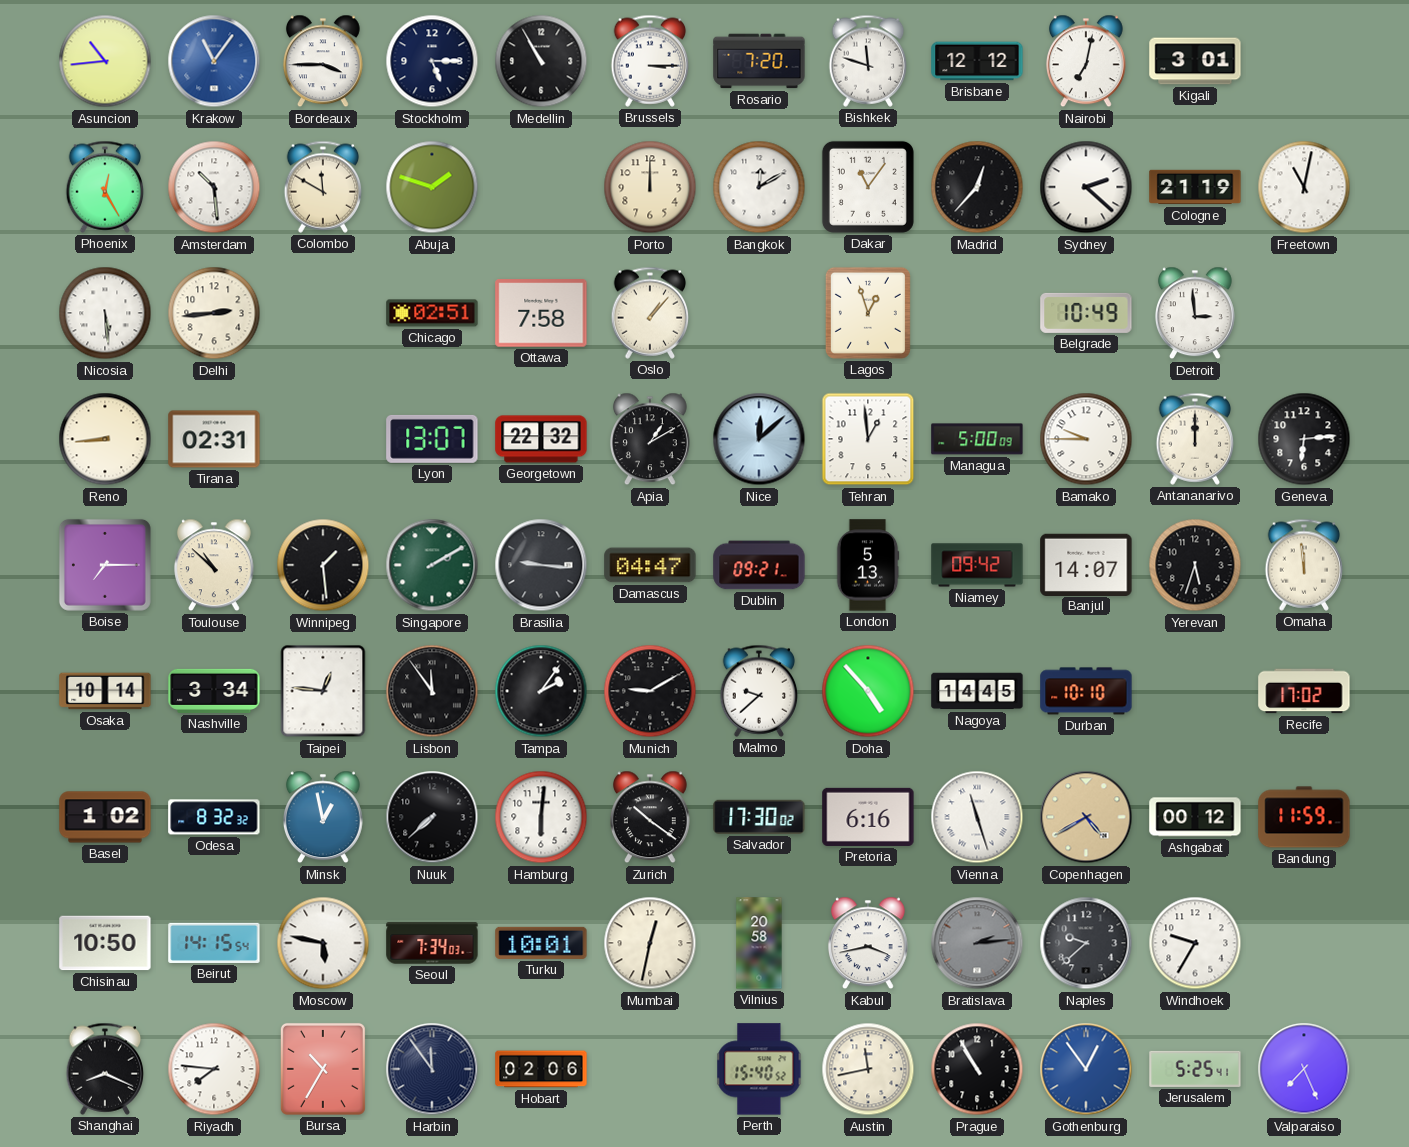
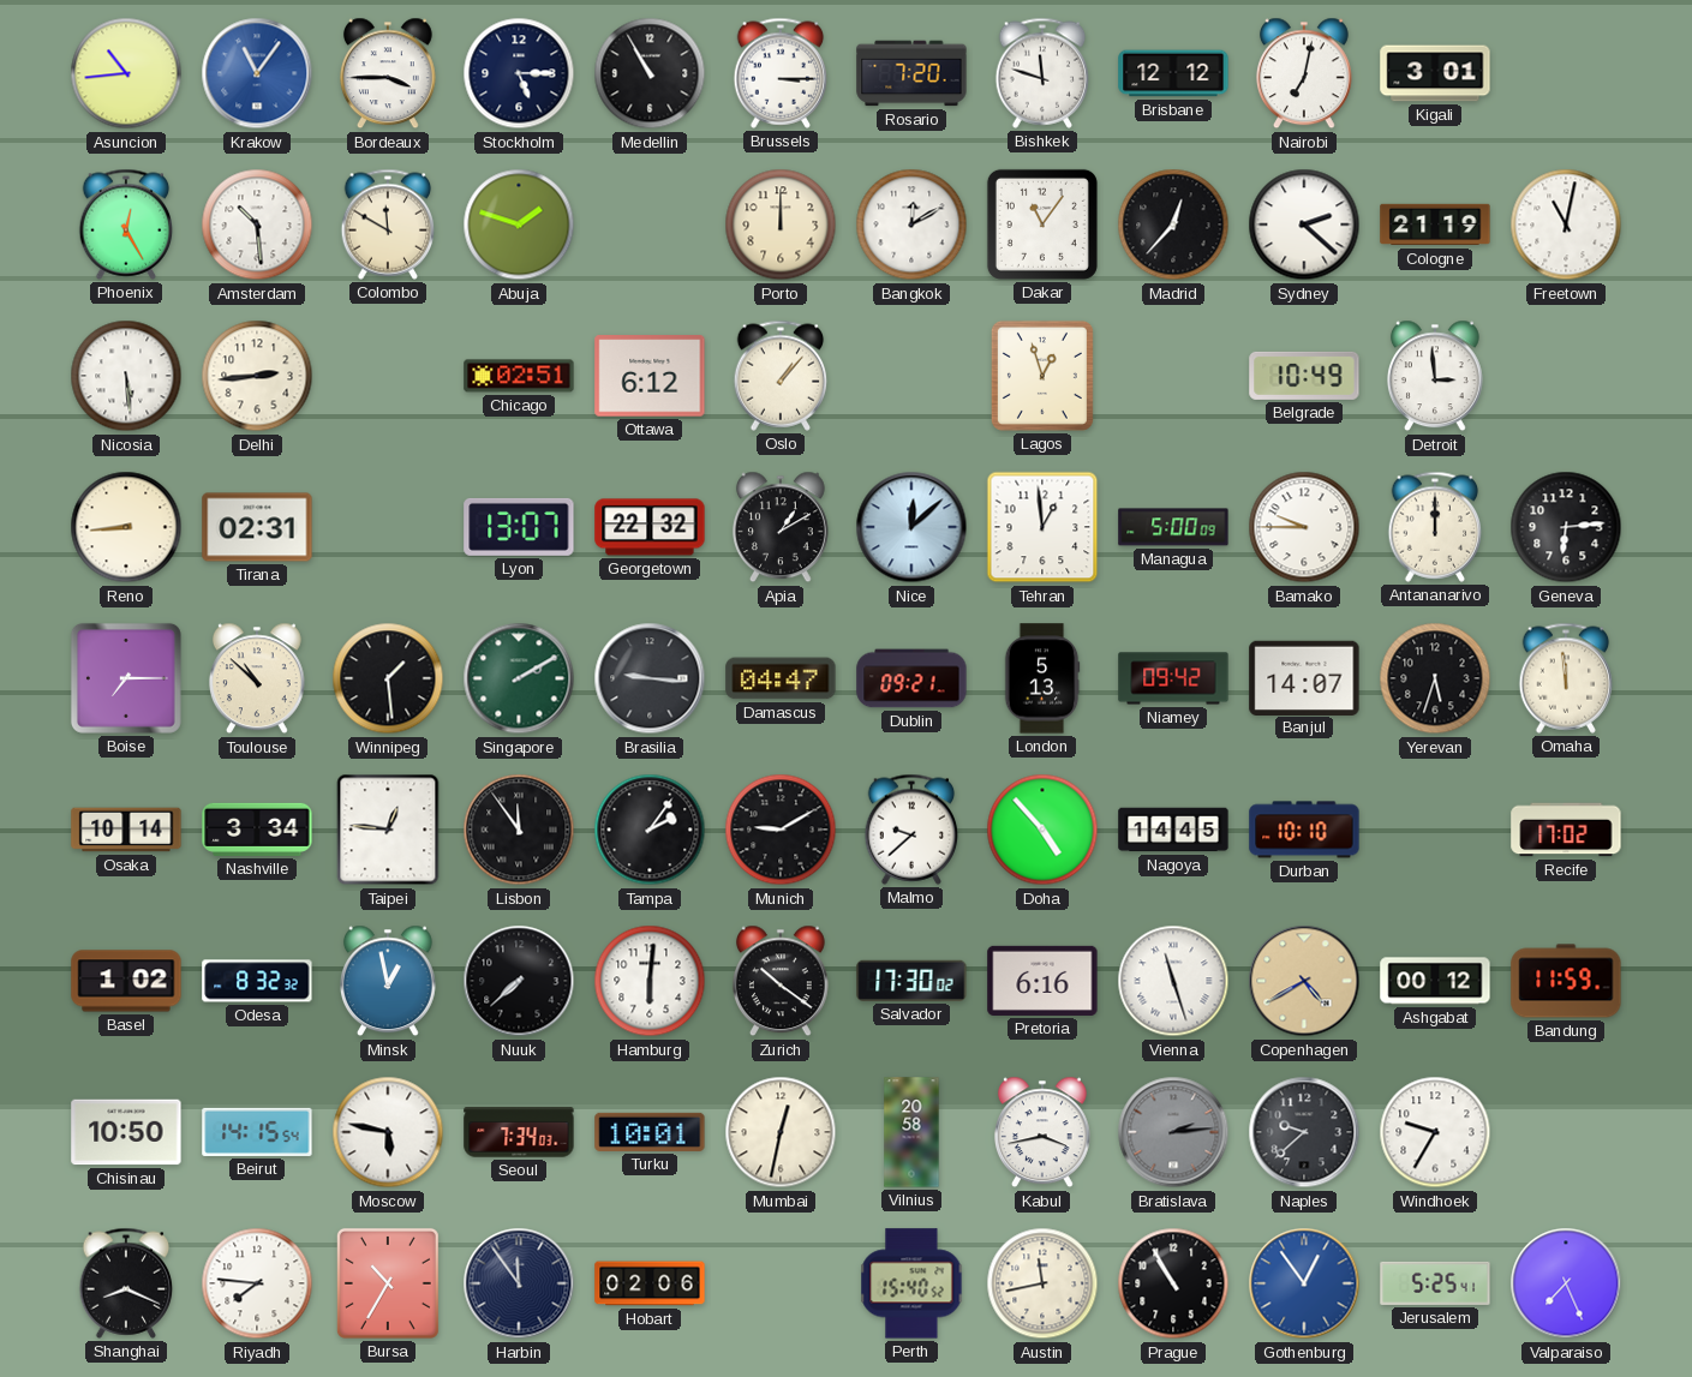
Ottawa: 7:58 -> 6:12
